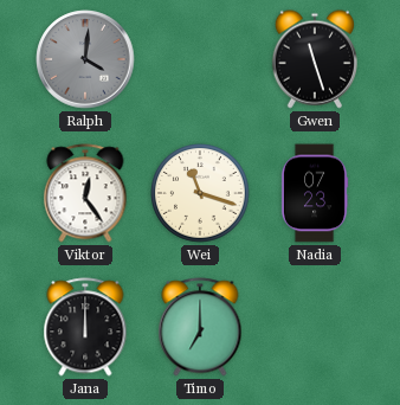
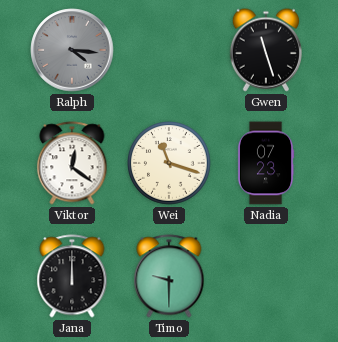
Ralph: 4:01 -> 4:16
Viktor: 12:24 -> 12:21
Timo: 7:00 -> 9:30
